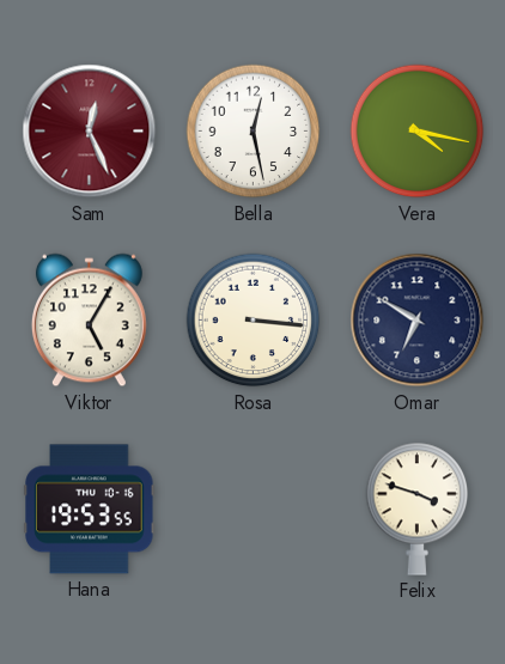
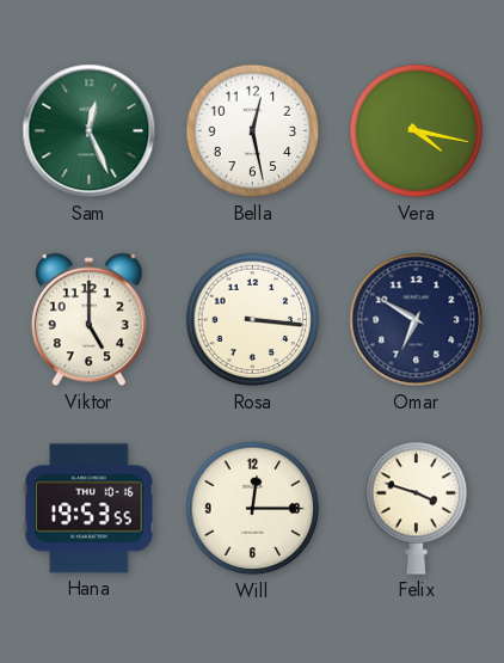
Sam dial: burgundy -> green
Viktor: 5:05 -> 5:00
Will: none -> 12:15
